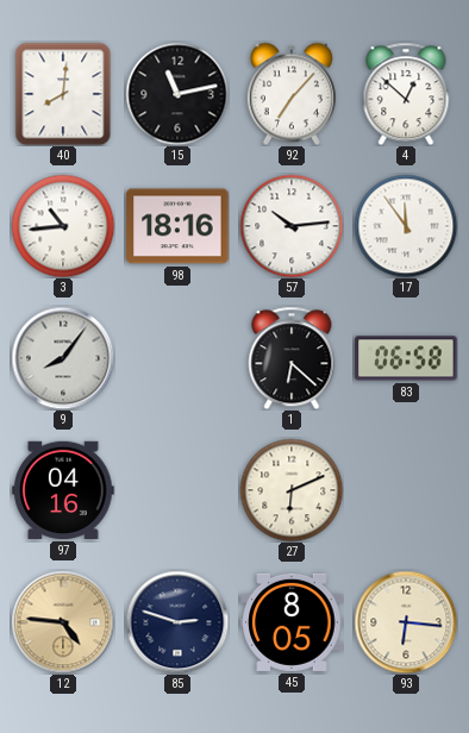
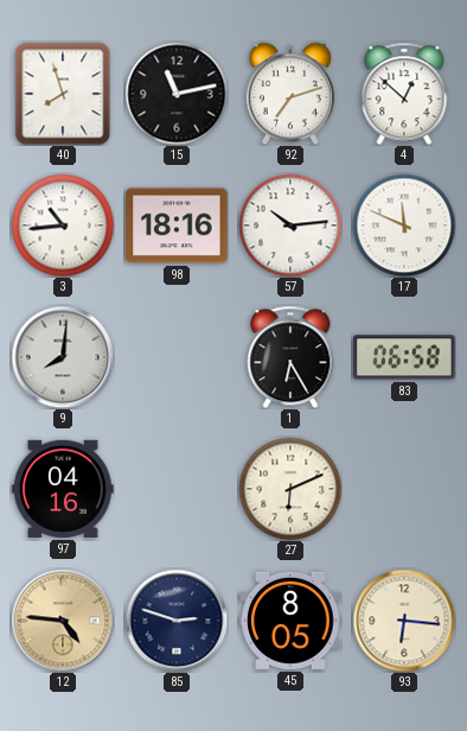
40: 8:01 -> 7:57
92: 7:07 -> 7:12
17: 11:54 -> 11:49
9: 8:06 -> 8:01
1: 6:22 -> 6:25
